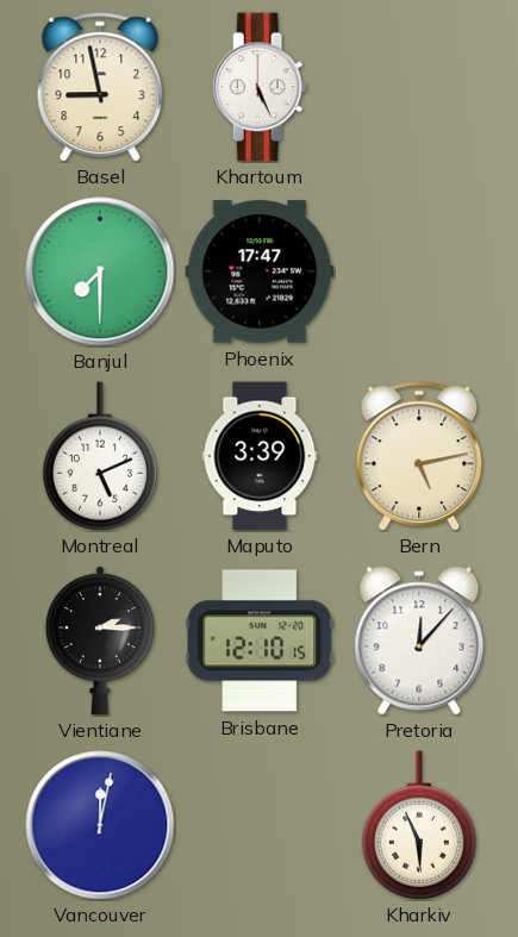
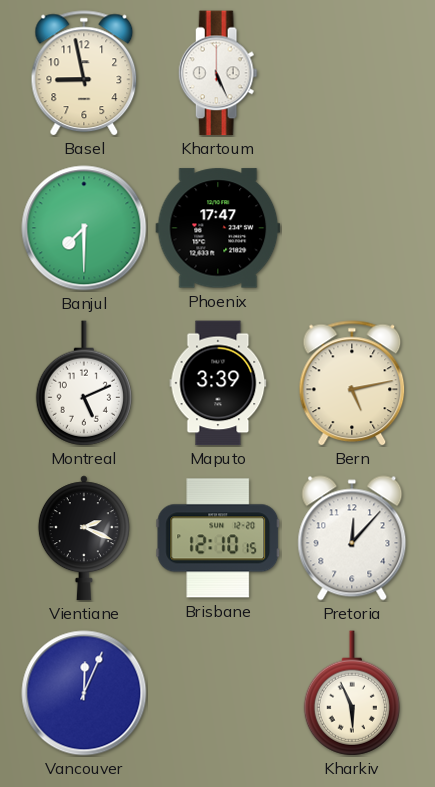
Vientiane: 2:15 -> 2:19
Vancouver: 12:02 -> 12:04
